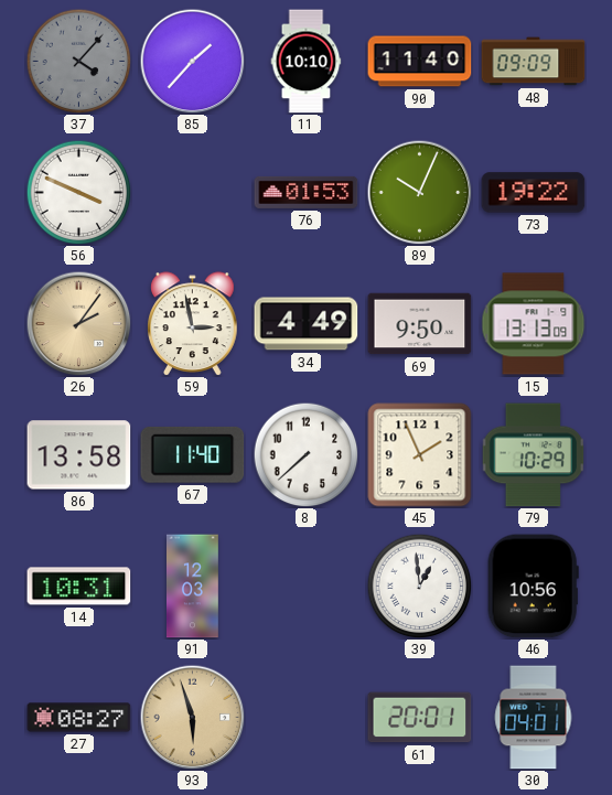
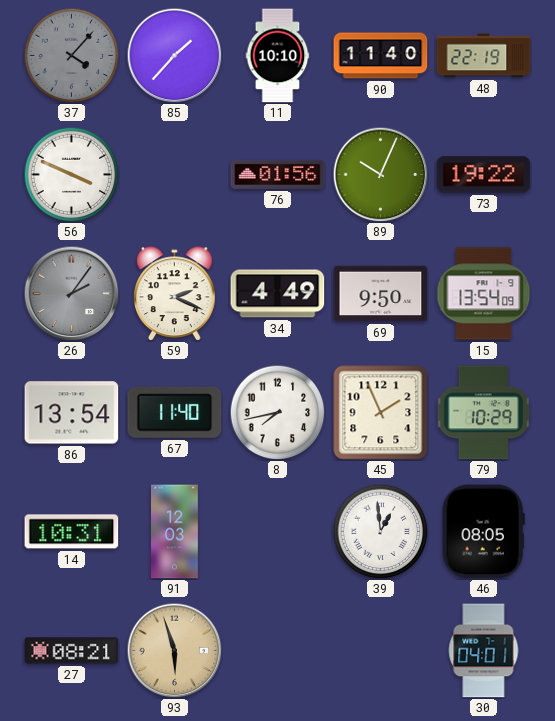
48: 09:09 -> 22:19
76: 01:53 -> 01:56
26 dial: champagne -> grey
59: 2:58 -> 2:19
15: 13:13 -> 13:54
86: 13:58 -> 13:54
8: 7:38 -> 7:43
46: 10:56 -> 08:05
27: 08:27 -> 08:21
61: 20:01 -> none
